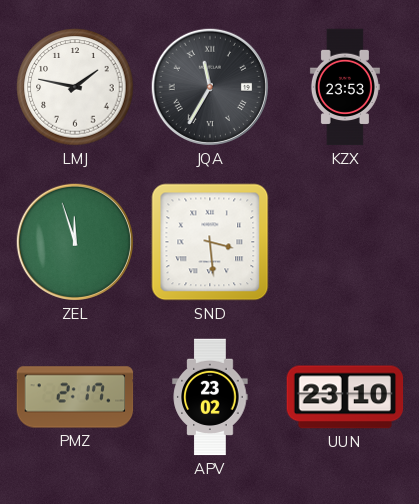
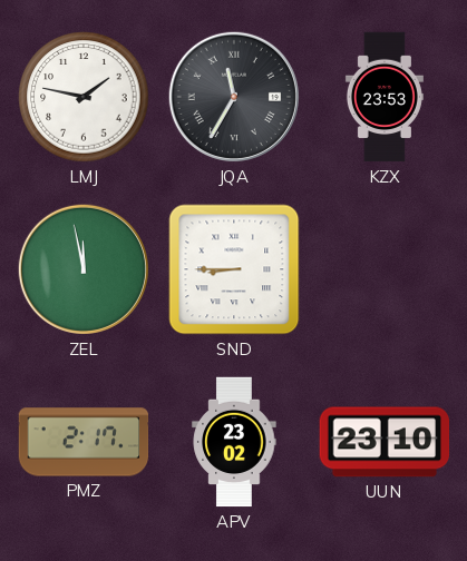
ZEL: 11:57 -> 11:58
SND: 3:29 -> 8:45
